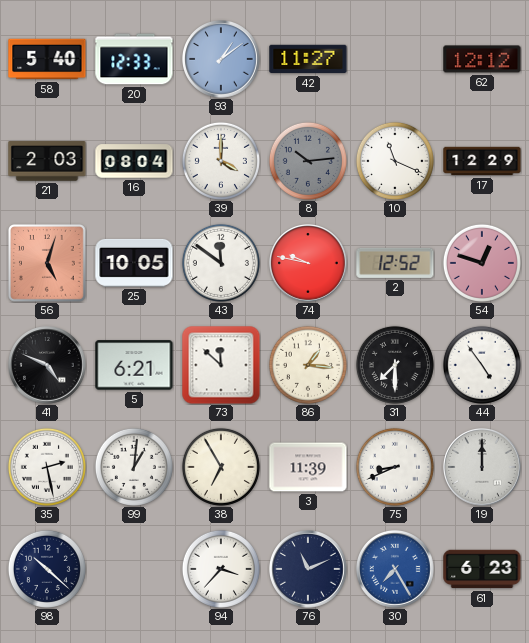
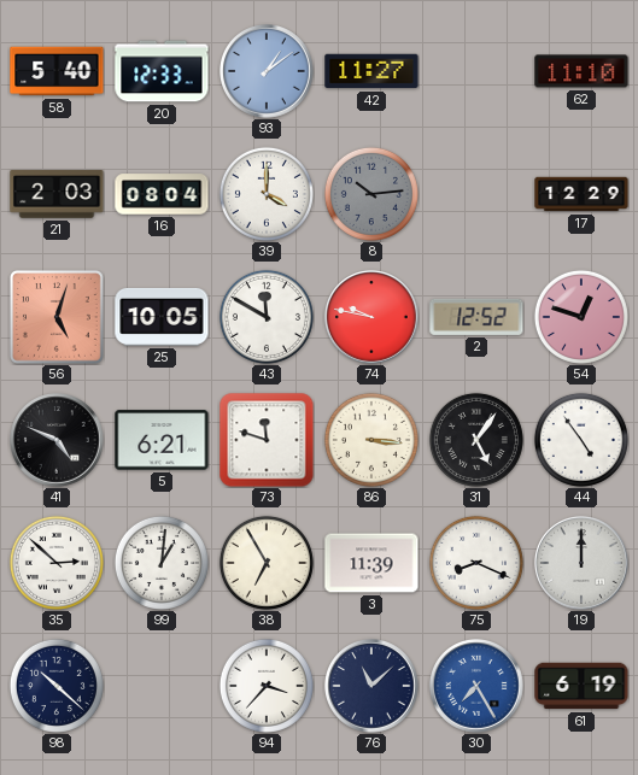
62: 12:12 -> 11:10
10: 11:19 -> none
43: 11:51 -> 11:50
73: 11:52 -> 11:48
86: 1:16 -> 3:16
31: 7:30 -> 5:06
35: 2:28 -> 2:52
75: 8:41 -> 8:19
76: 11:11 -> 11:08
61: 6:23 -> 6:19
